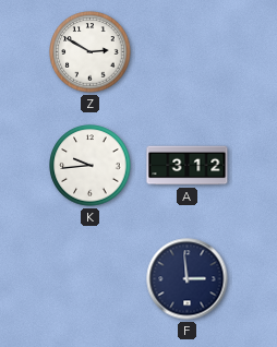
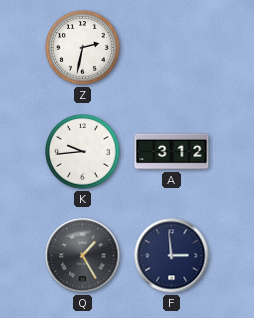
Z: 2:50 -> 2:32
Q: none -> 1:25
